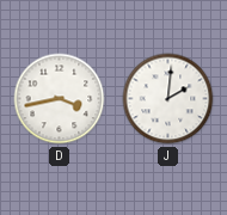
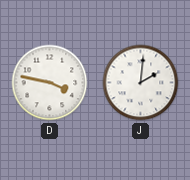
D: 3:43 -> 3:47
